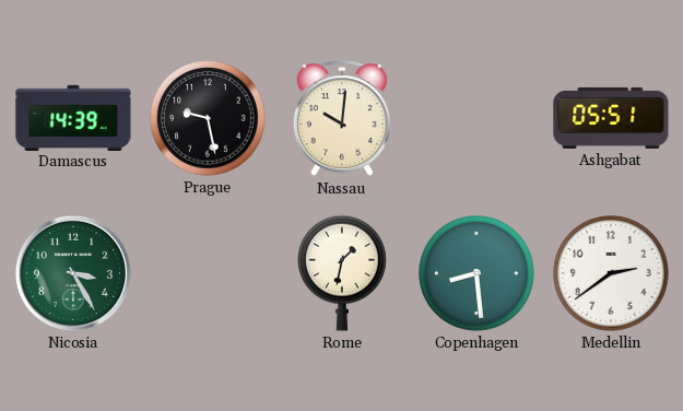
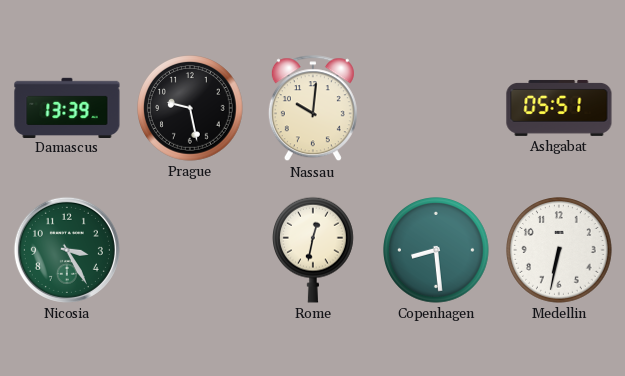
Damascus: 14:39 -> 13:39
Rome: 1:32 -> 12:32
Medellin: 2:39 -> 6:32
